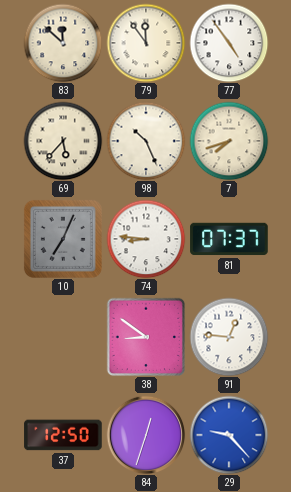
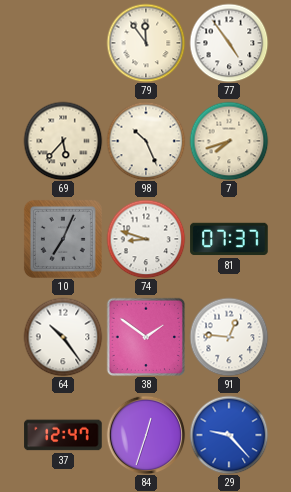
83: 11:52 -> none
74: 8:46 -> 8:48
64: none -> 10:24
38: 8:51 -> 1:51
37: 12:50 -> 12:47
